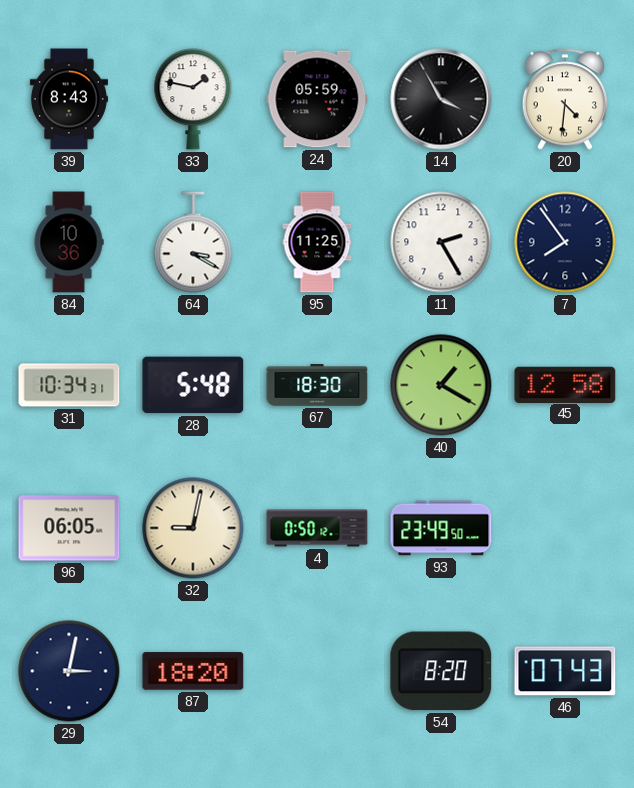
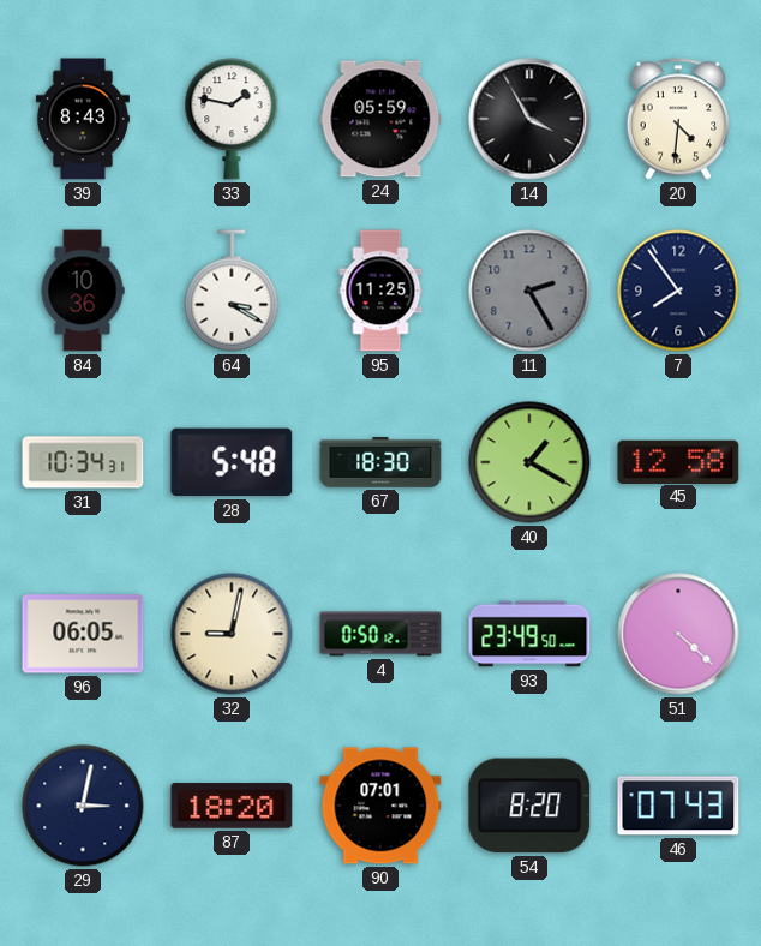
11 dial: white -> grey
51: none -> 4:22
90: none -> 07:01
